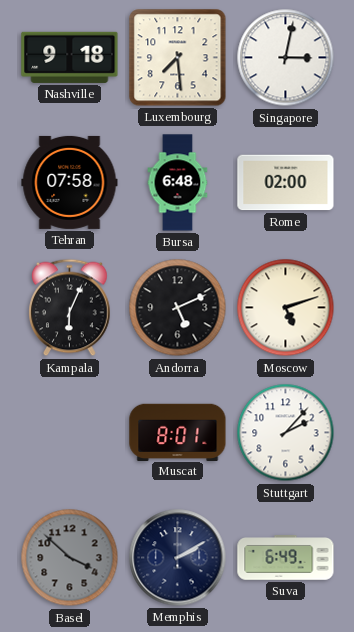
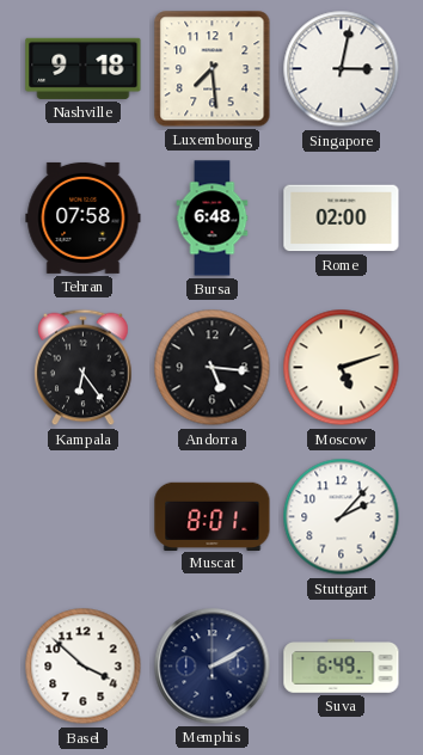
Kampala: 6:04 -> 6:24
Andorra: 5:11 -> 5:16
Basel dial: grey -> white
